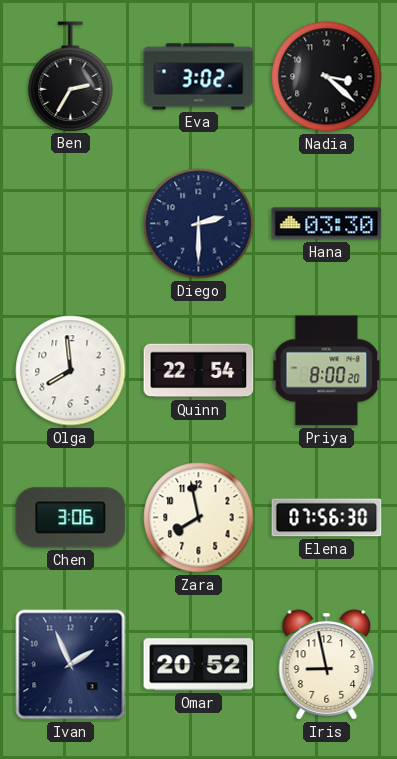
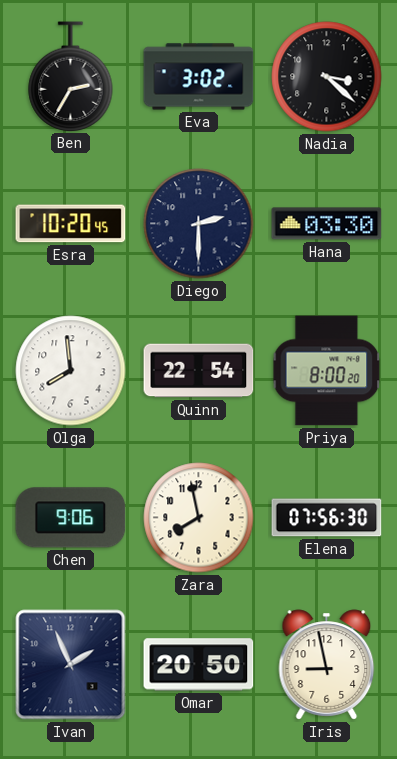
Esra: none -> 10:20
Chen: 3:06 -> 9:06
Omar: 20:52 -> 20:50
